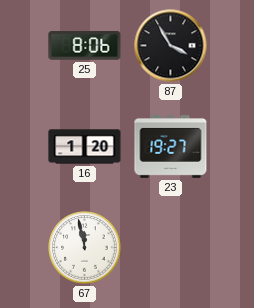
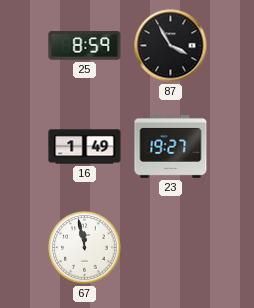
25: 8:06 -> 8:59
16: 1:20 -> 1:49
